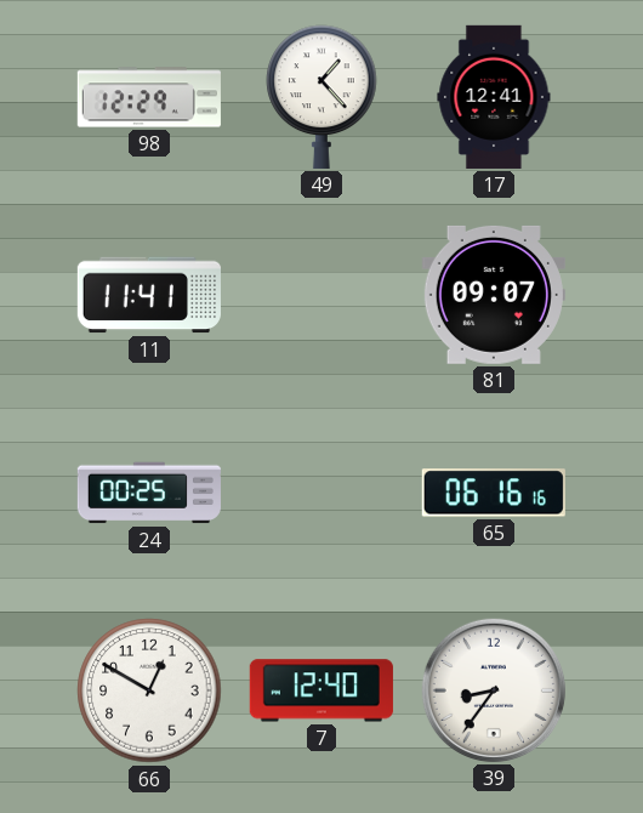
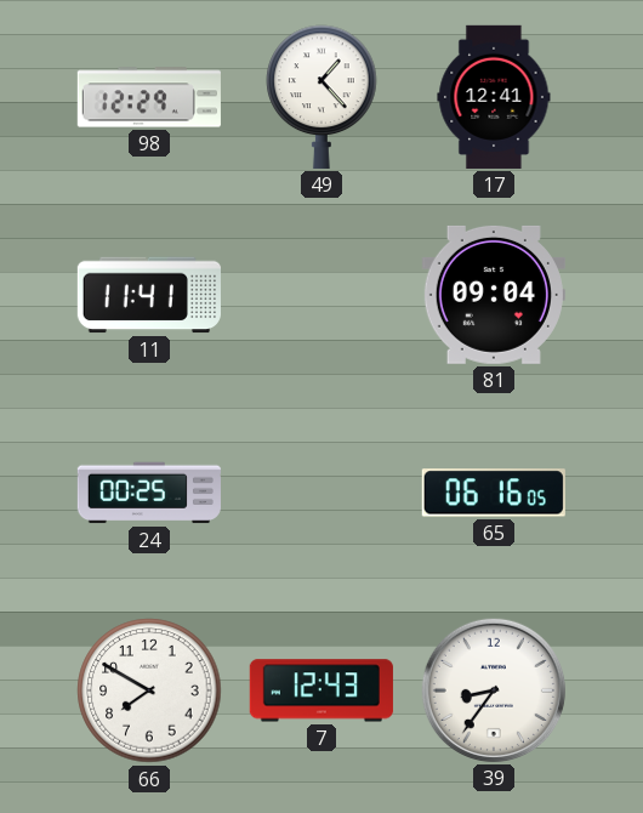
81: 09:07 -> 09:04
65: 06:16:16 -> 06:16:05
66: 12:50 -> 7:50
7: 12:40 -> 12:43
